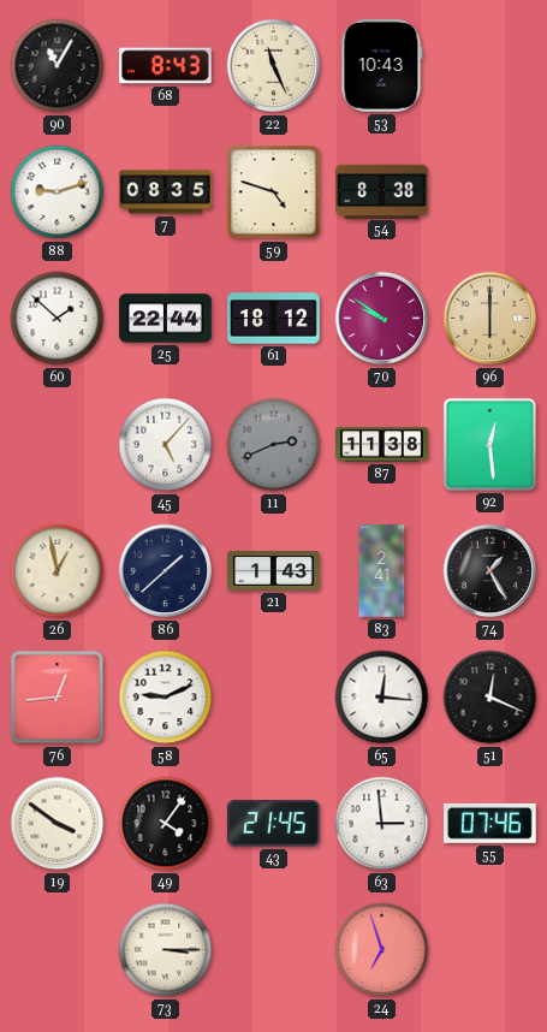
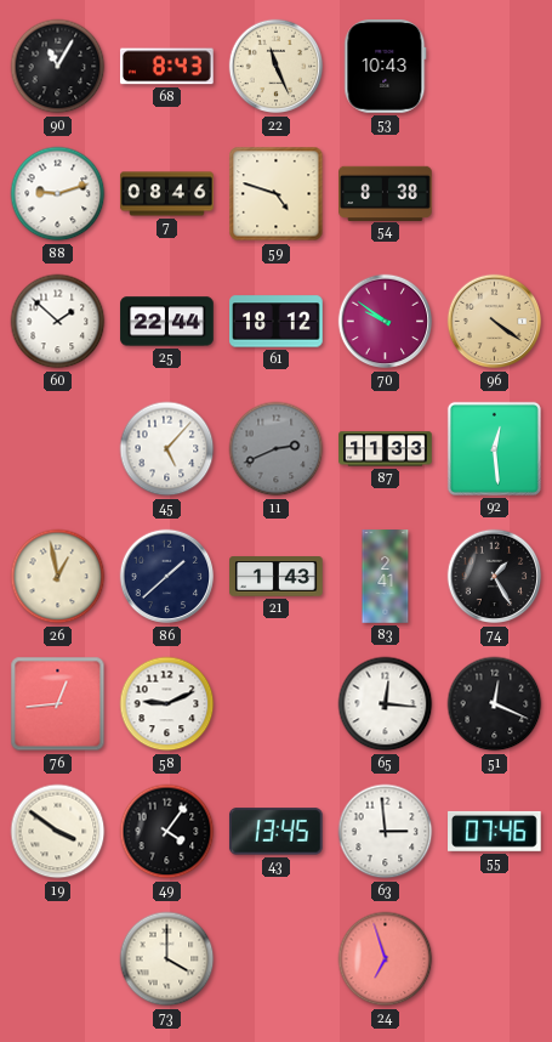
7: 08:35 -> 08:46
96: 6:00 -> 4:21
87: 11:38 -> 11:33
43: 21:45 -> 13:45
73: 3:15 -> 4:00
